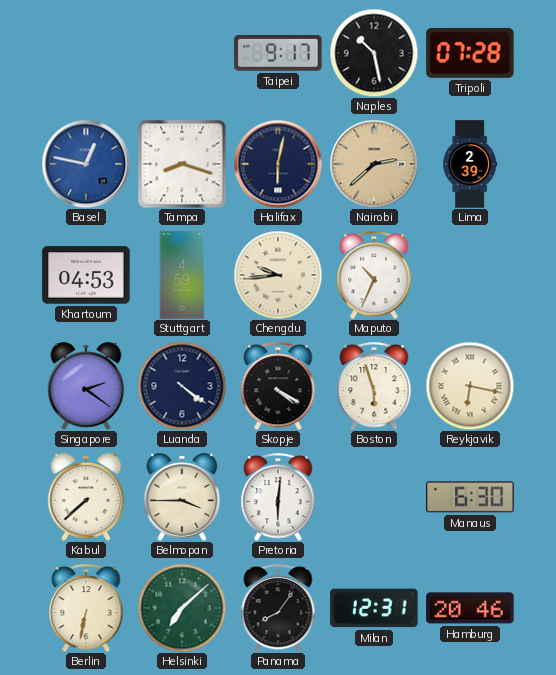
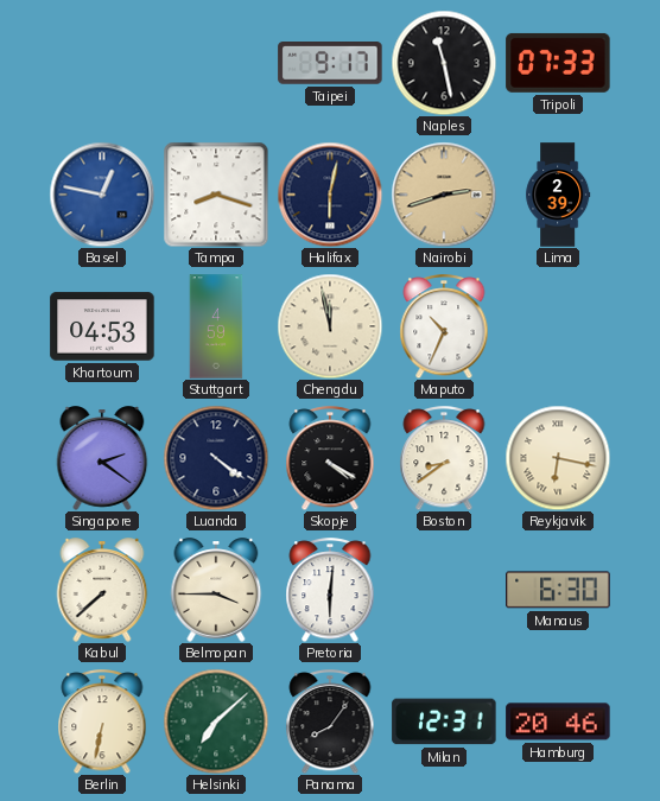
Naples: 10:28 -> 11:28
Tripoli: 07:28 -> 07:33
Nairobi: 2:38 -> 2:42
Chengdu: 9:44 -> 11:58
Boston: 5:57 -> 8:39
